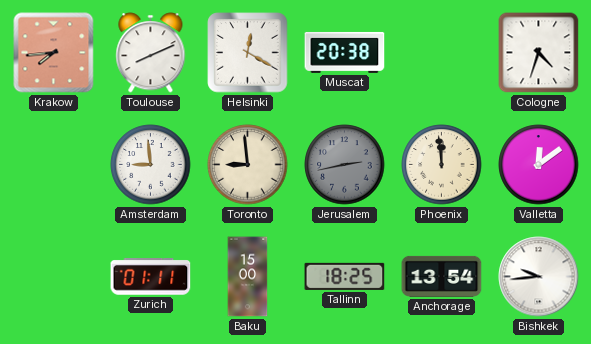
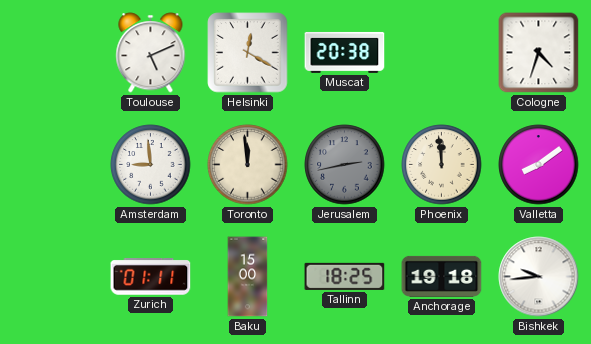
Krakow: 7:44 -> none
Toulouse: 8:11 -> 5:11
Toronto: 8:59 -> 11:59
Valletta: 12:09 -> 8:09
Anchorage: 13:54 -> 19:18
